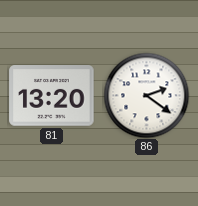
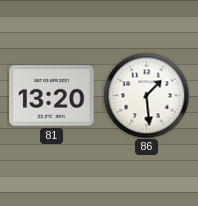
86: 2:21 -> 1:29
